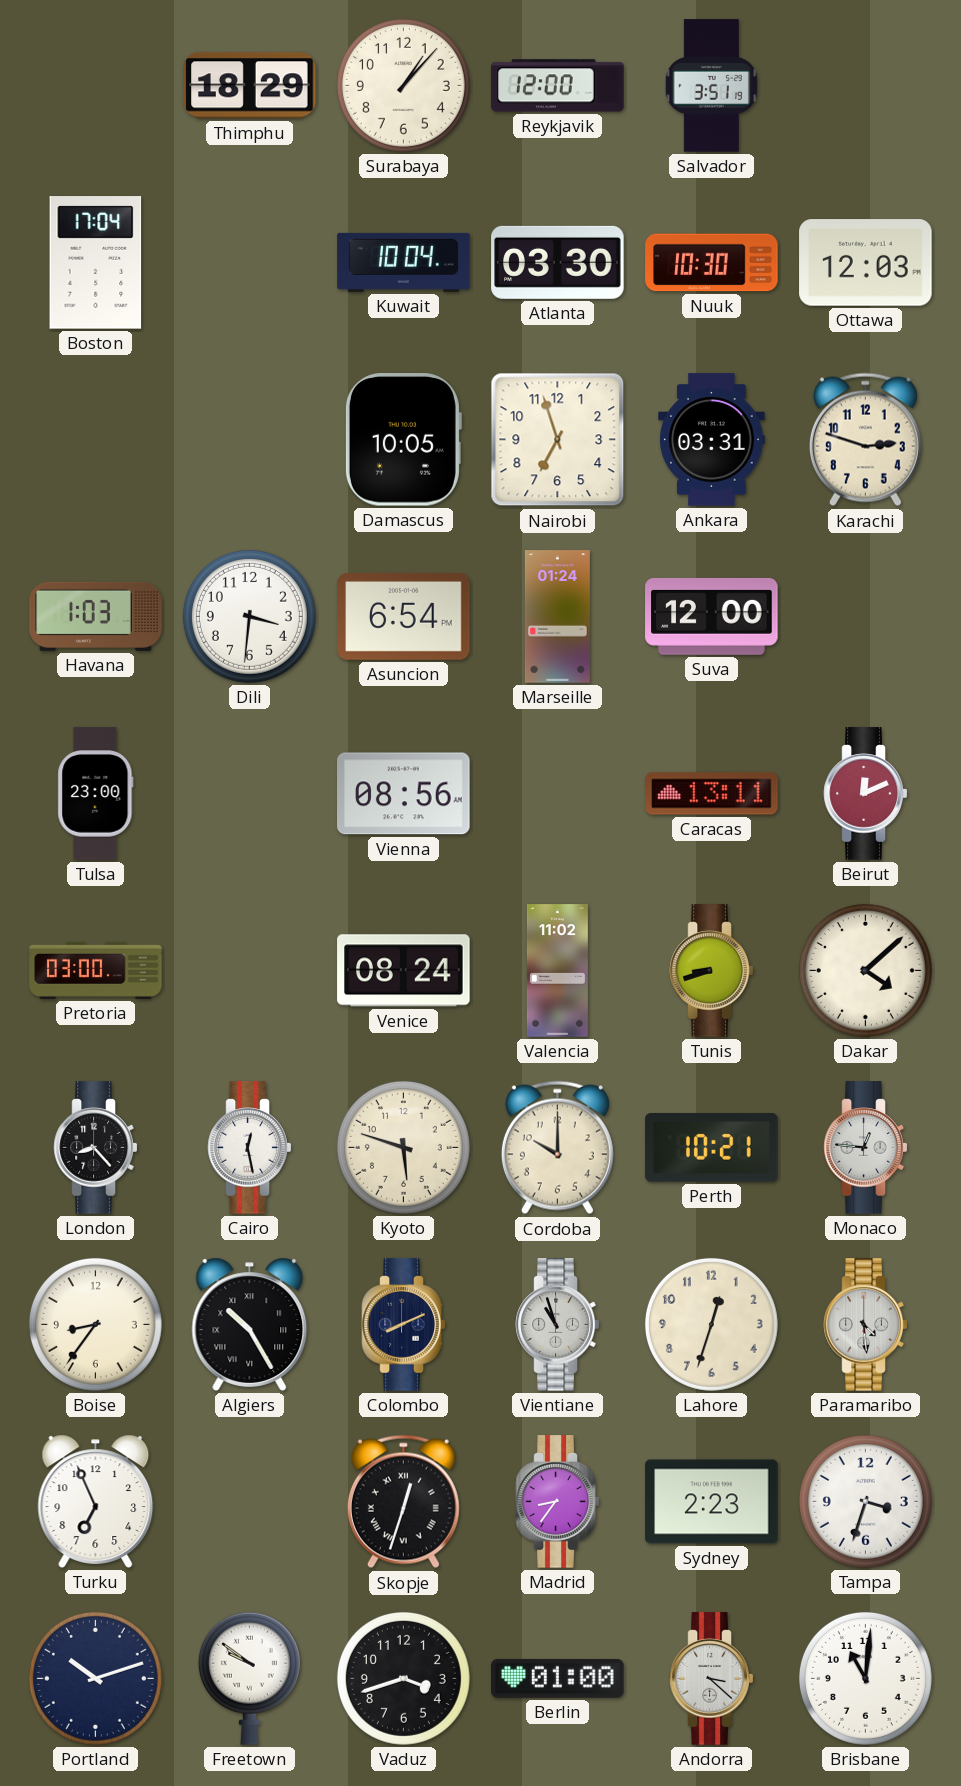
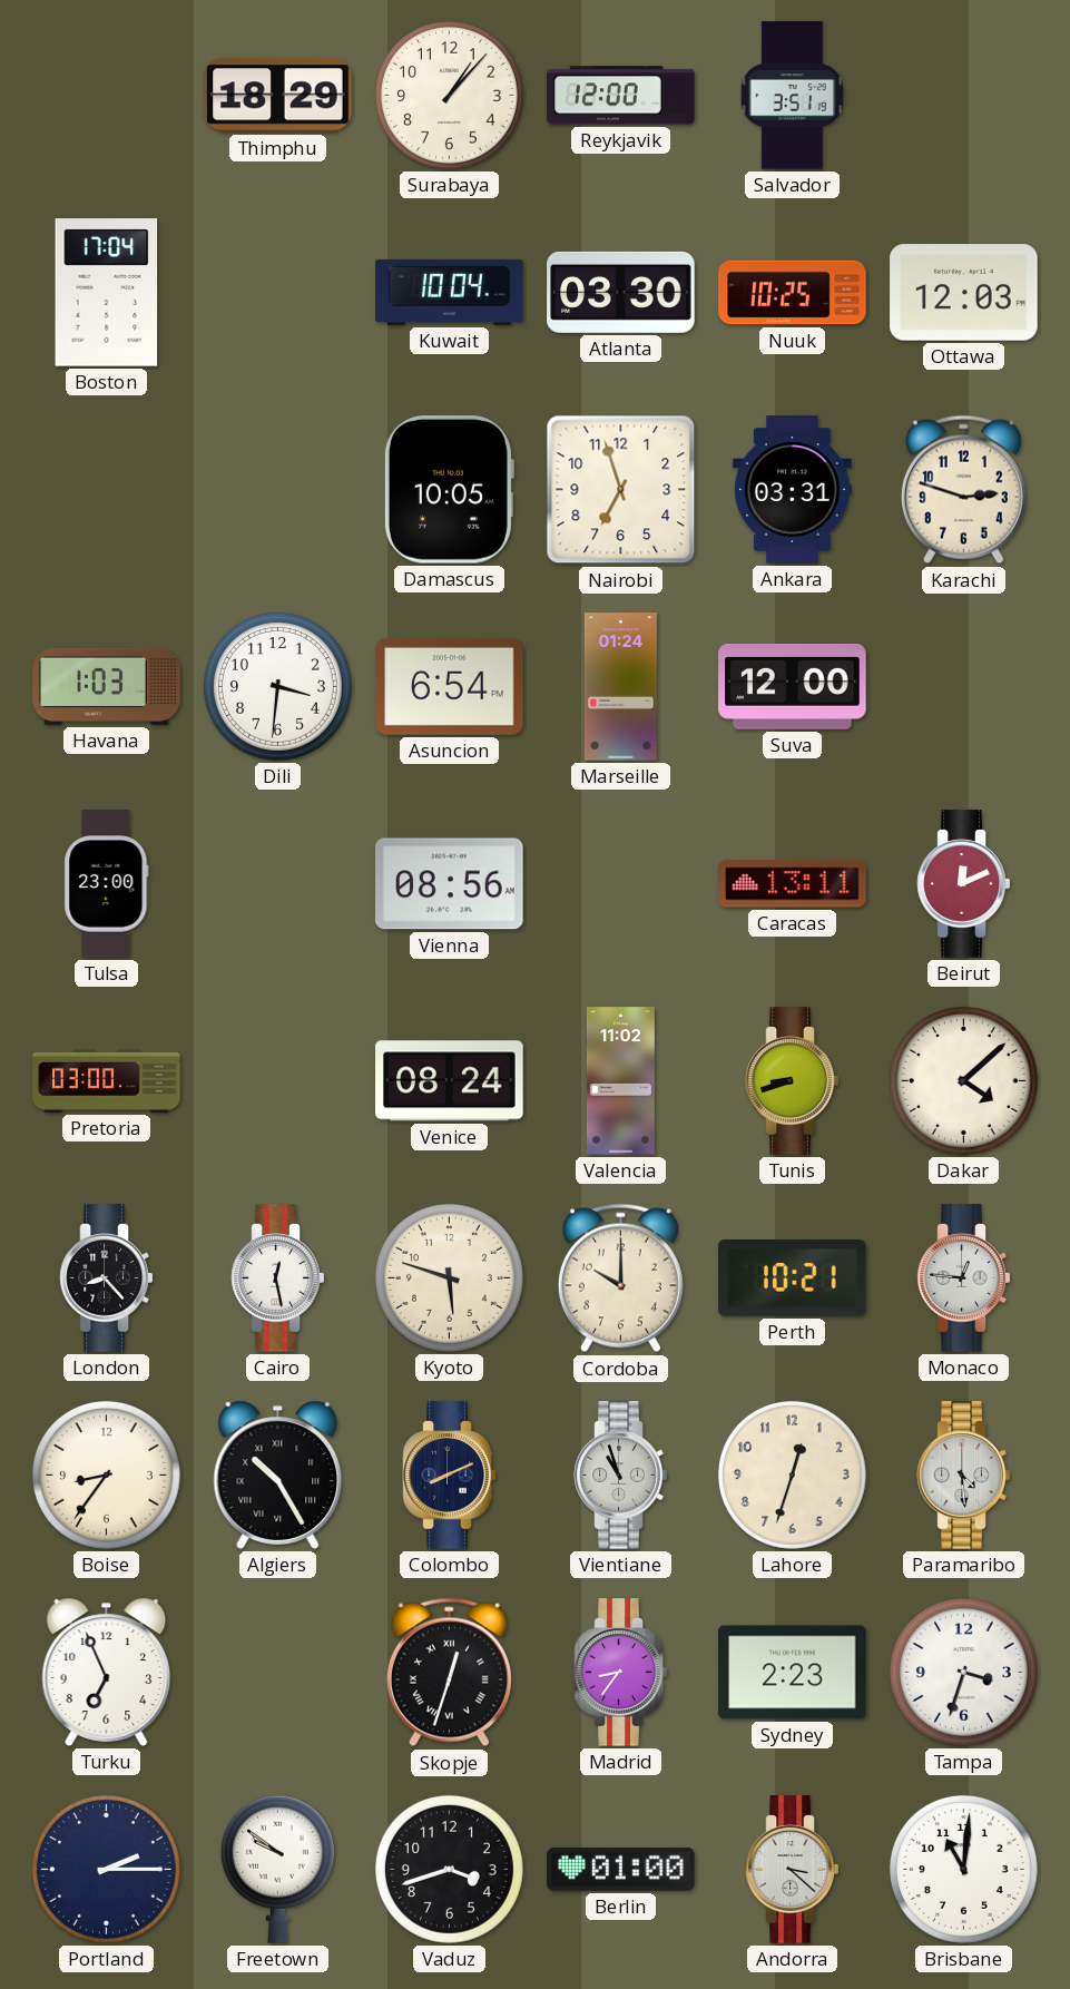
Nuuk: 10:30 -> 10:25
Portland: 10:12 -> 2:15
